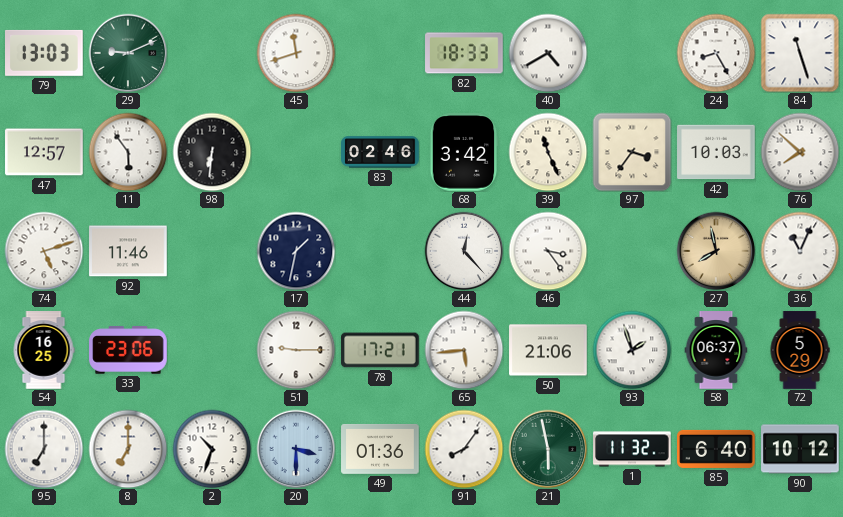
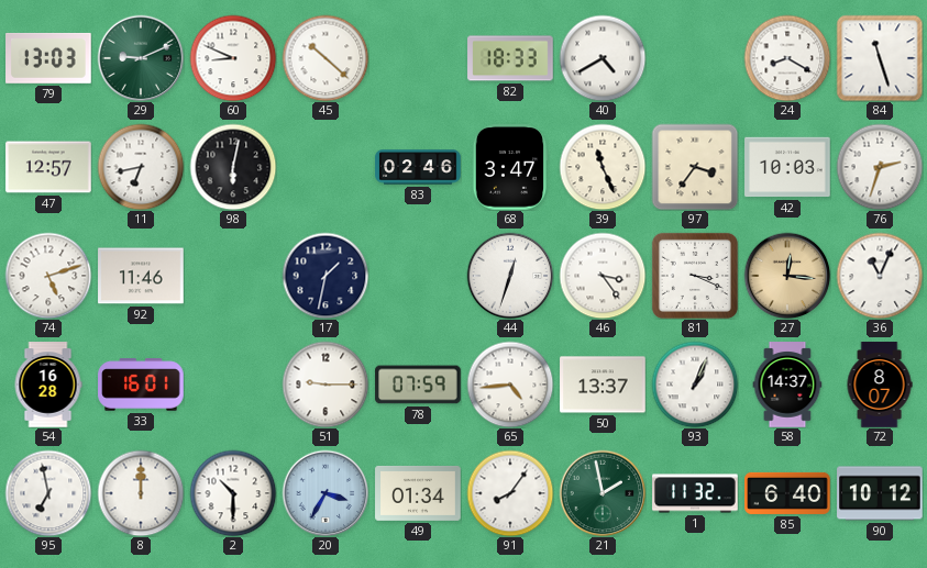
60: none -> 8:49
45: 11:42 -> 10:22
24: 8:25 -> 8:20
11: 5:54 -> 6:43
98: 6:31 -> 6:02
68: 3:42 -> 3:47
76: 7:52 -> 2:33
44: 12:23 -> 12:33
81: none -> 3:19
27: 7:58 -> 12:16
54: 16:25 -> 16:28
33: 23:06 -> 16:01
78: 17:21 -> 07:59
65: 5:44 -> 4:44
50: 21:06 -> 13:37
93: 1:57 -> 1:04
58: 06:37 -> 14:37
72: 5:29 -> 8:07
95: 7:00 -> 6:58
8: 7:00 -> 12:00
2: 10:33 -> 10:30
20: 3:30 -> 3:35
49: 01:36 -> 01:34
21: 5:58 -> 1:58
